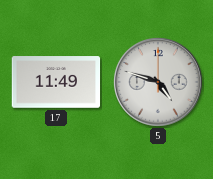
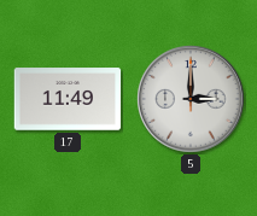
5: 4:48 -> 3:00
